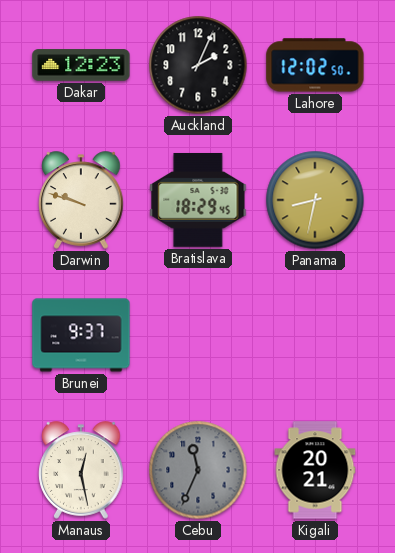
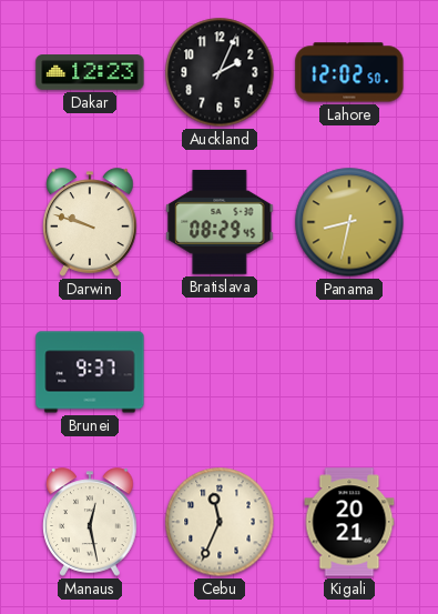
Bratislava: 18:29 -> 08:29
Cebu dial: grey -> cream
